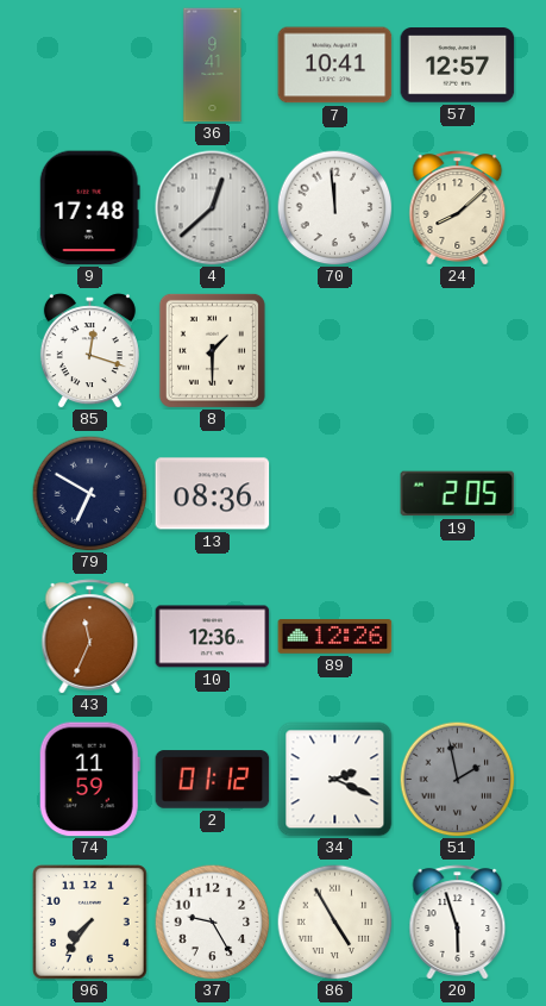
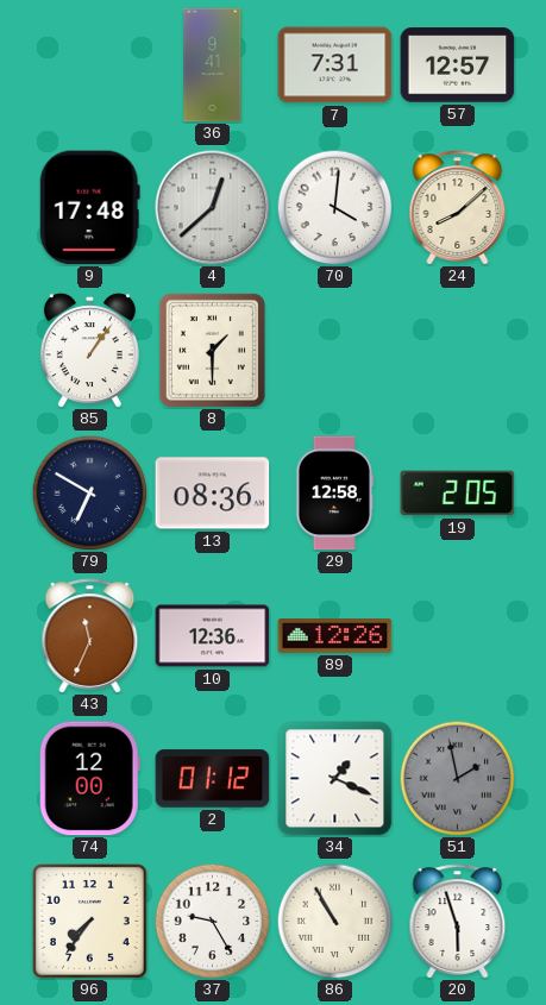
7: 10:41 -> 7:31
70: 11:59 -> 4:01
85: 12:18 -> 1:06
29: none -> 12:58
74: 11:59 -> 12:00
34: 2:19 -> 1:19
86: 4:55 -> 10:55
